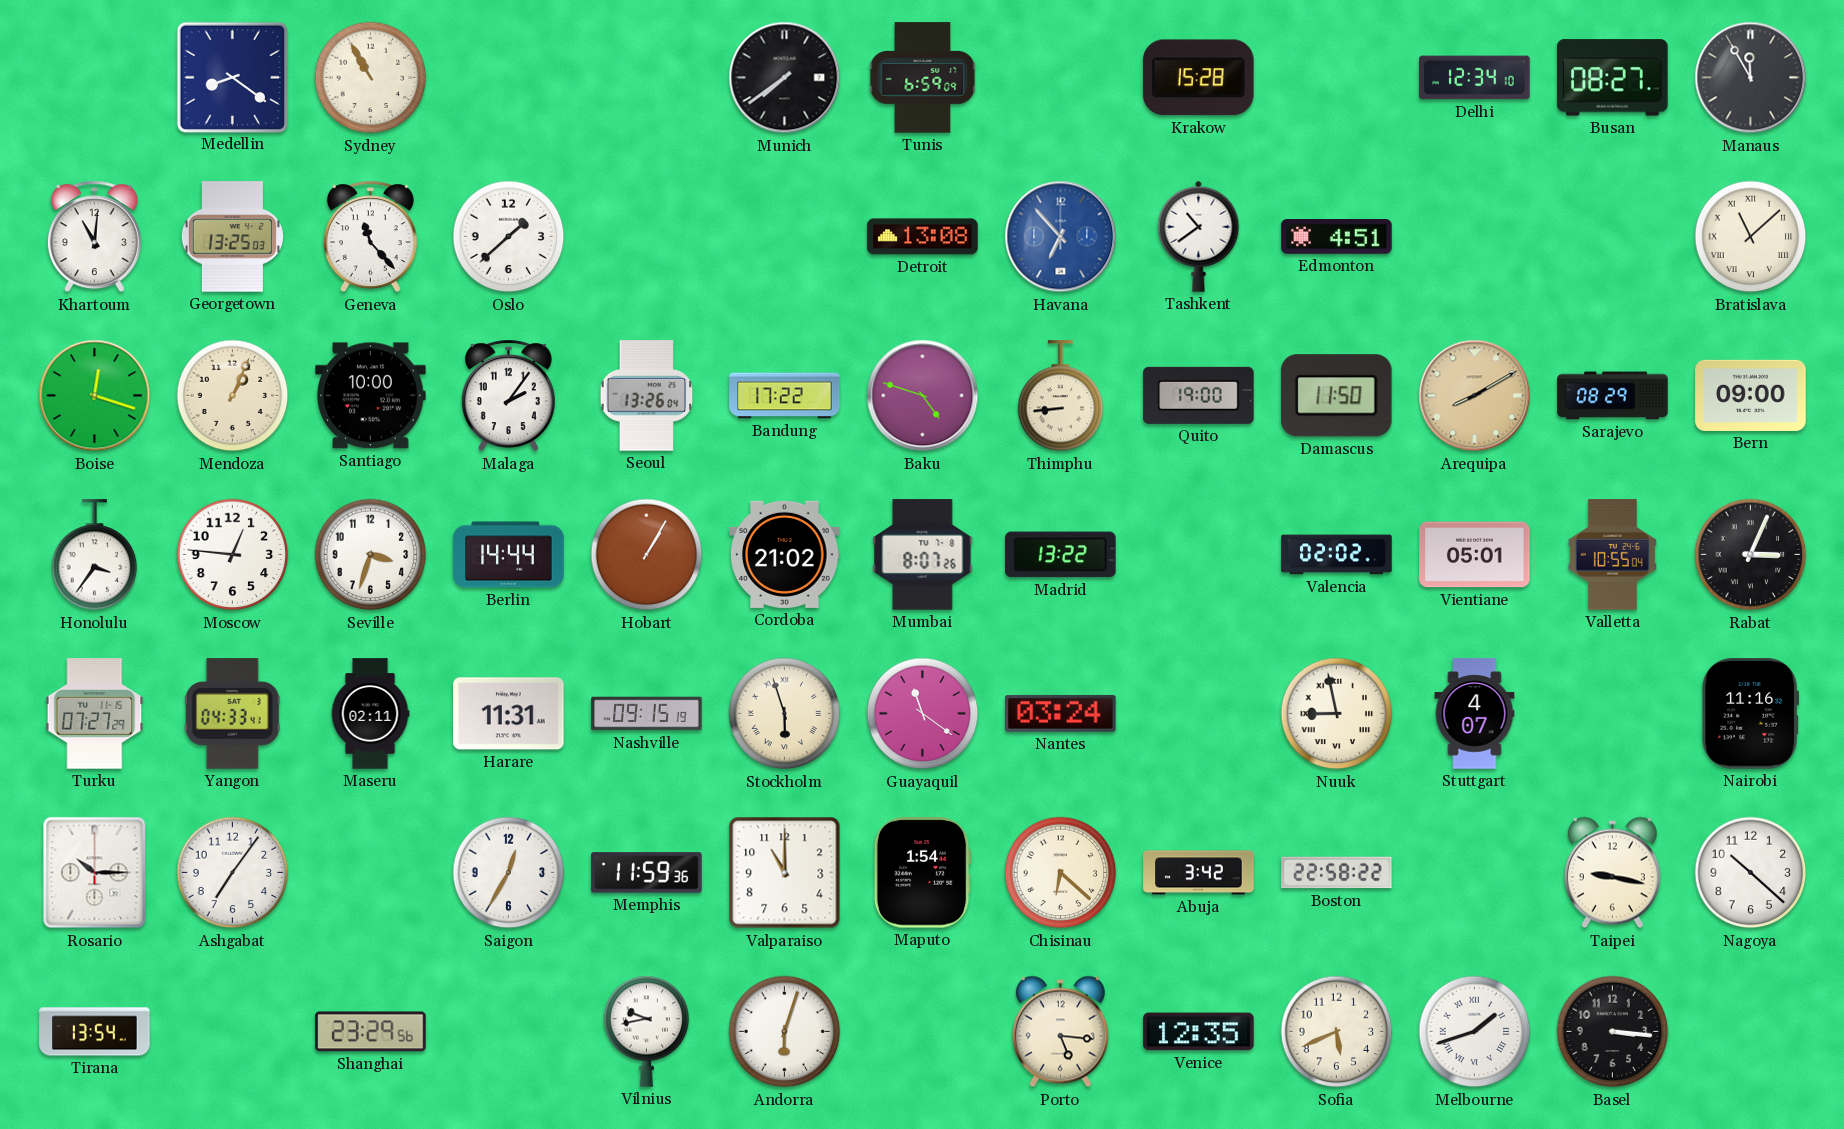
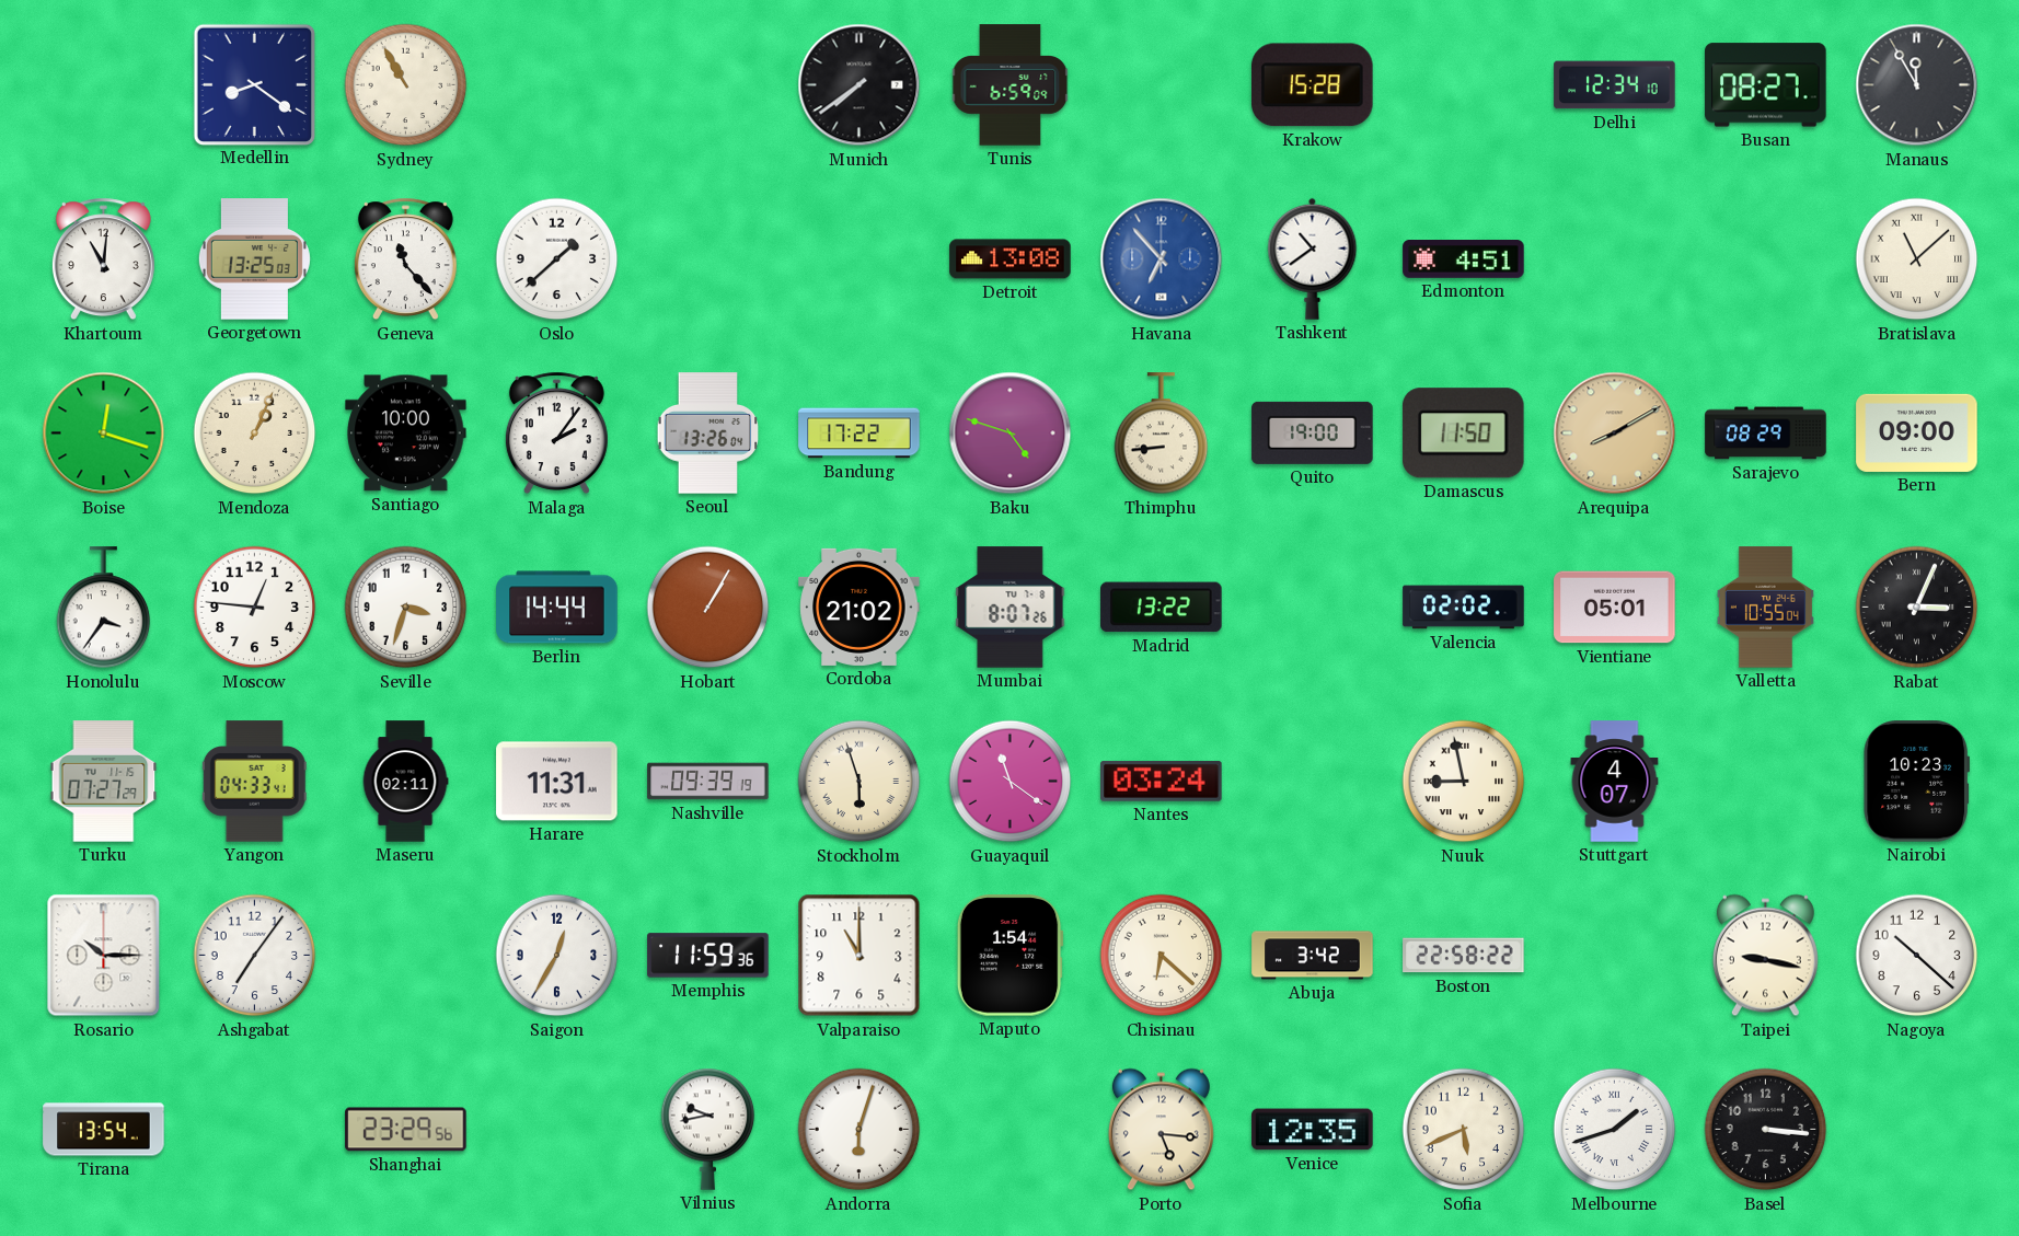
Nashville: 09:15 -> 09:39
Nairobi: 11:16 -> 10:23
